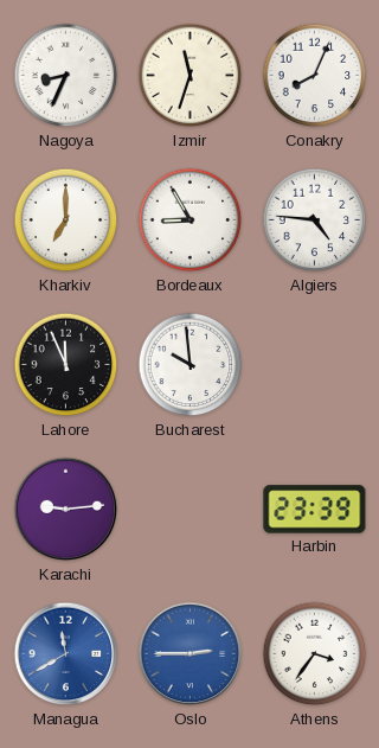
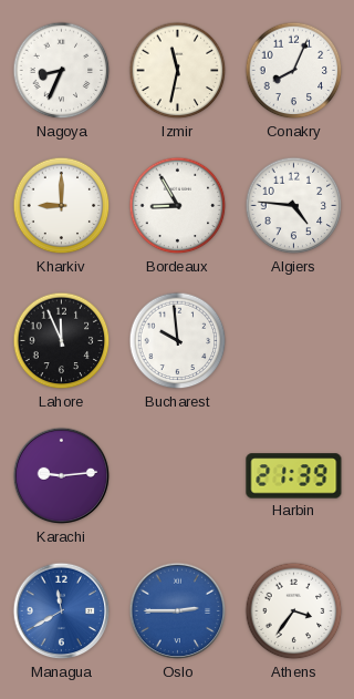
Izmir: 11:33 -> 11:32
Kharkiv: 7:00 -> 9:00
Harbin: 23:39 -> 21:39
